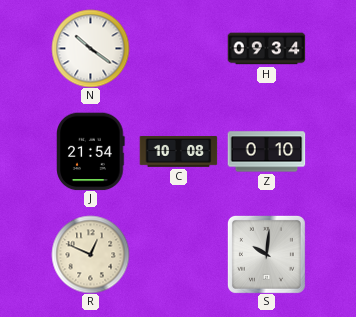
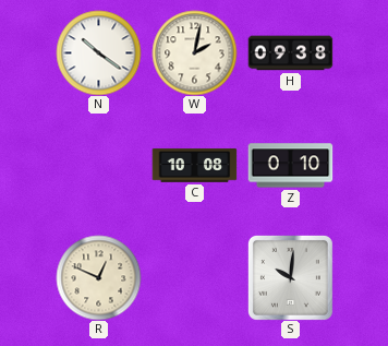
W: none -> 2:02
H: 09:34 -> 09:38
J: 21:54 -> none
